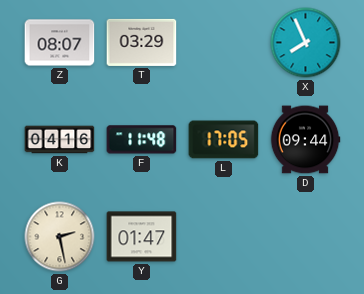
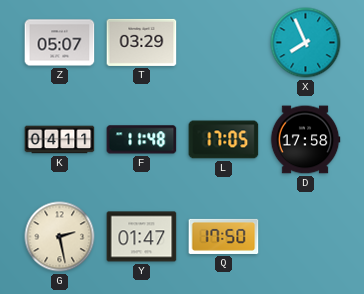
Z: 08:07 -> 05:07
K: 04:16 -> 04:11
D: 09:44 -> 17:58
Q: none -> 17:50
